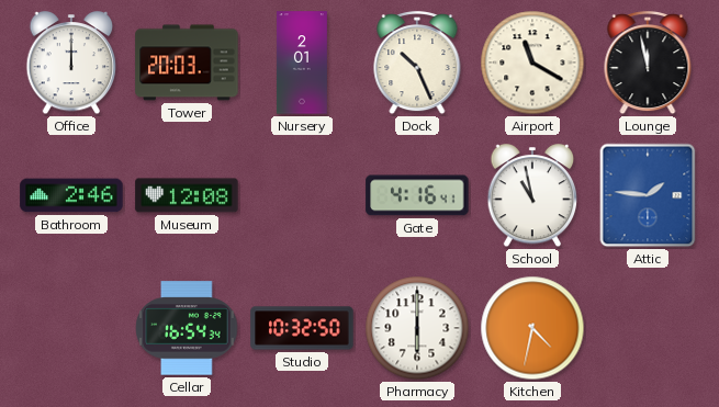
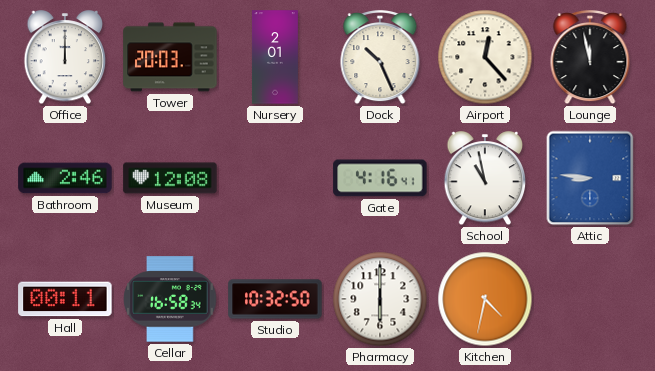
Airport: 11:20 -> 12:23
Attic: 1:46 -> 8:46
Hall: none -> 00:11
Cellar: 16:54 -> 16:58
